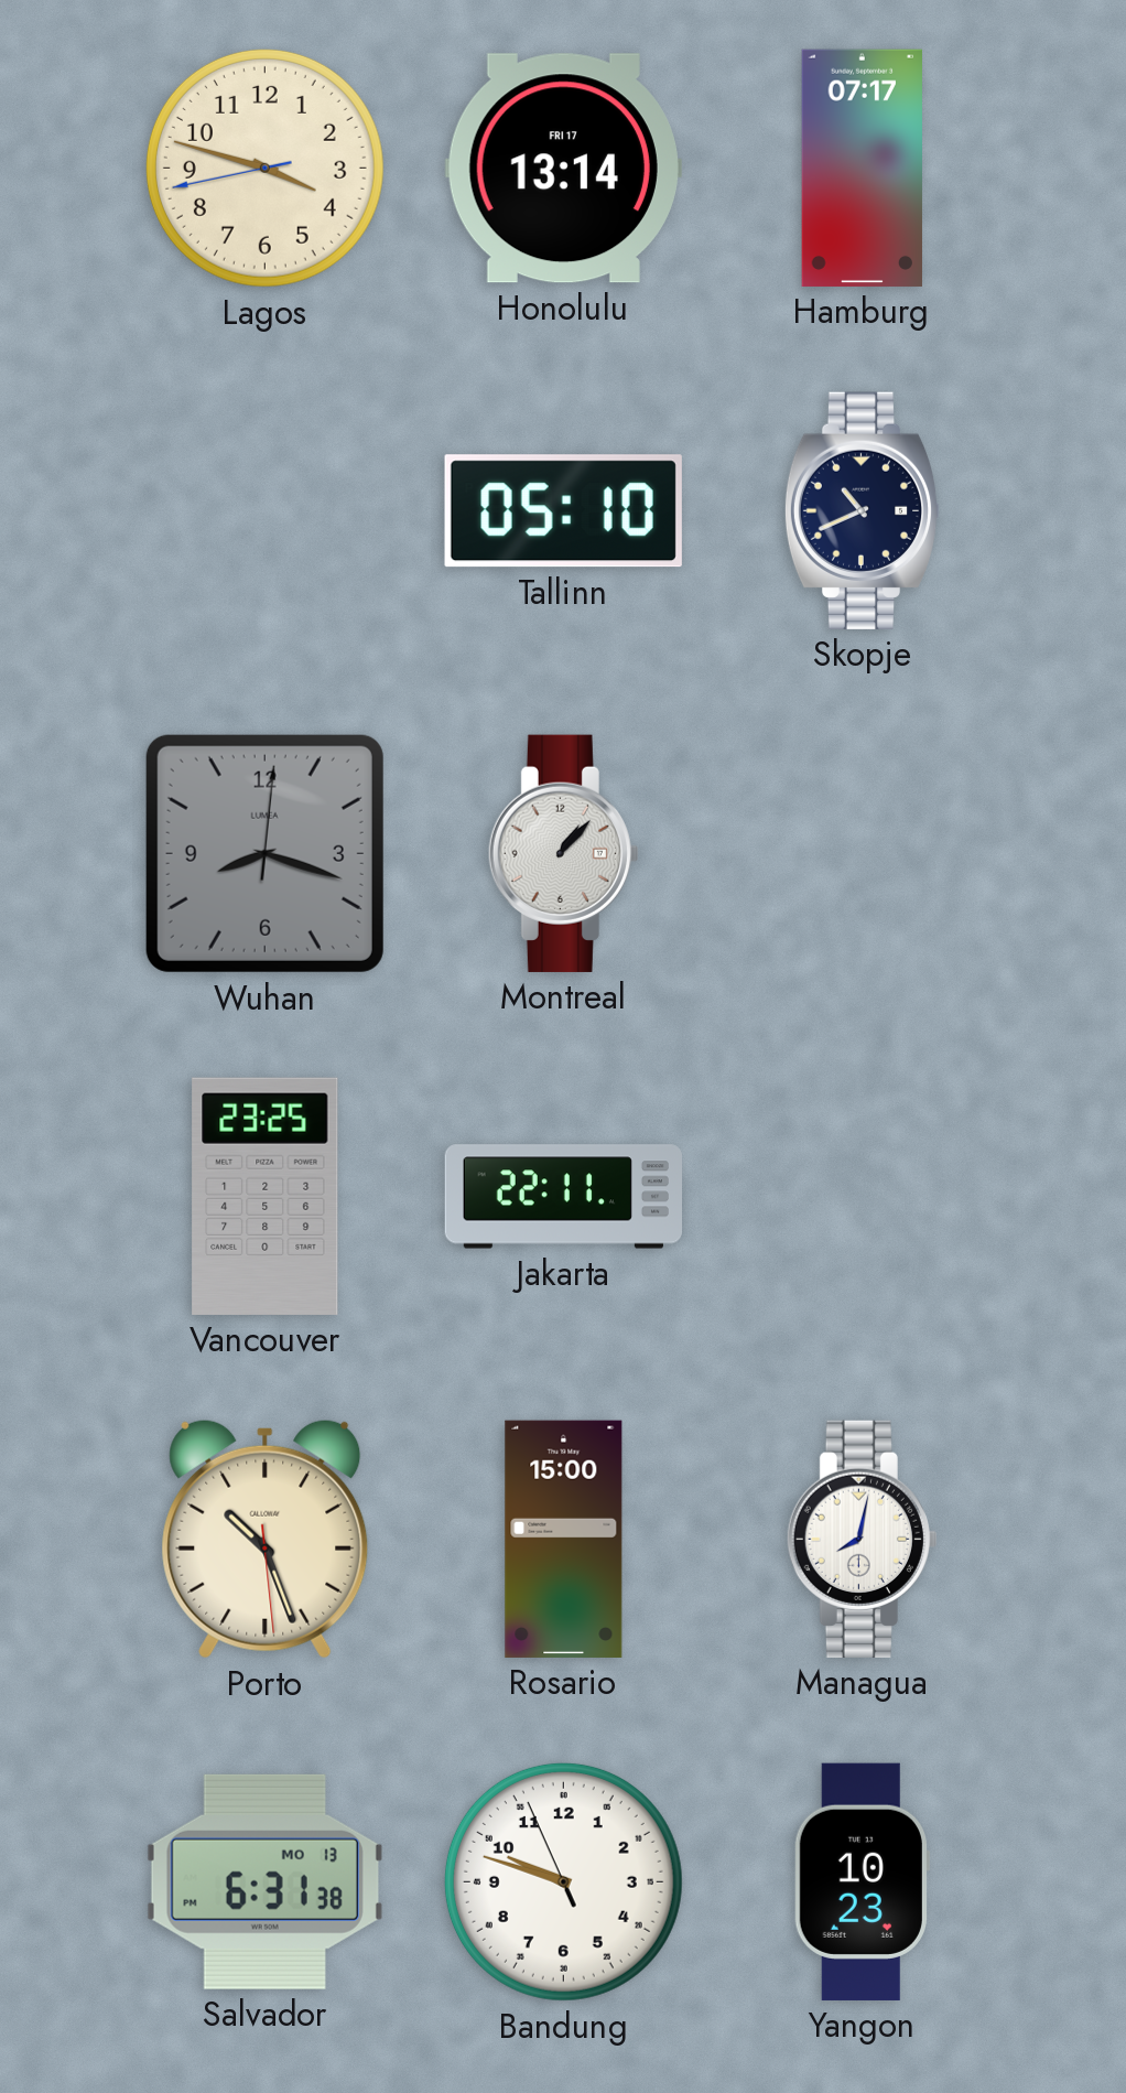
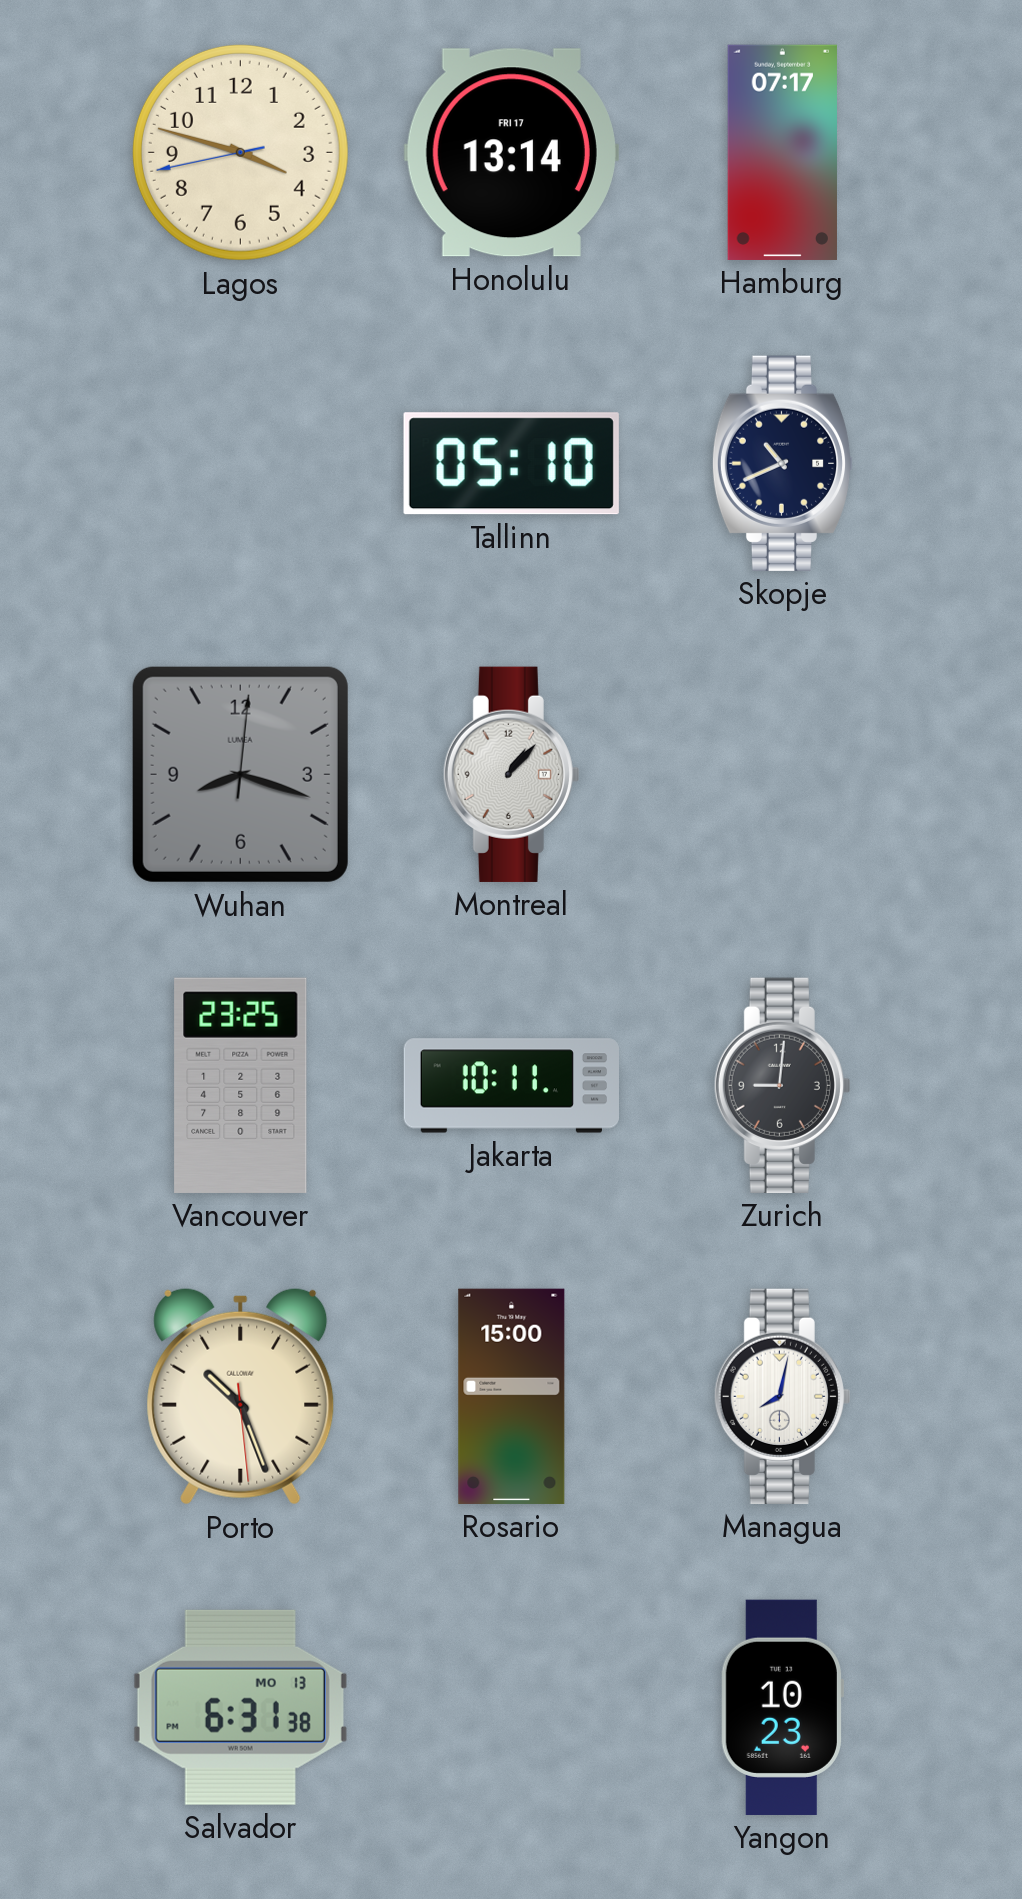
Jakarta: 22:11 -> 10:11
Zurich: none -> 9:01
Bandung: 9:47 -> none
